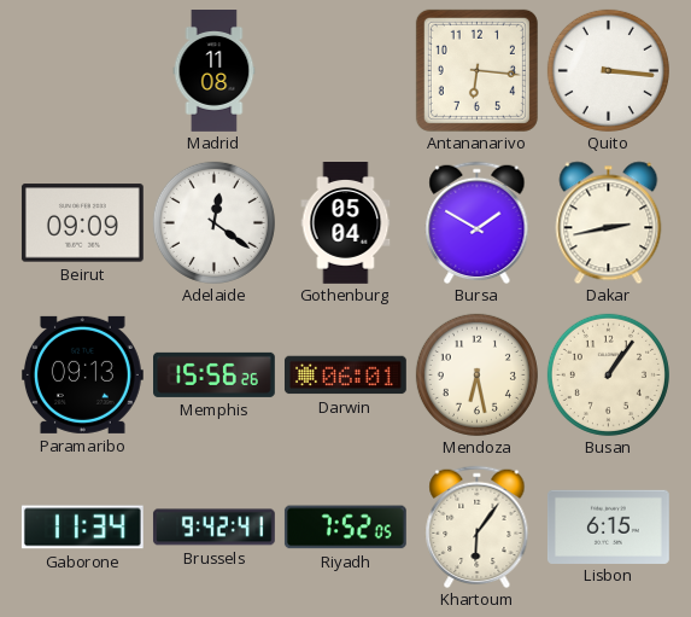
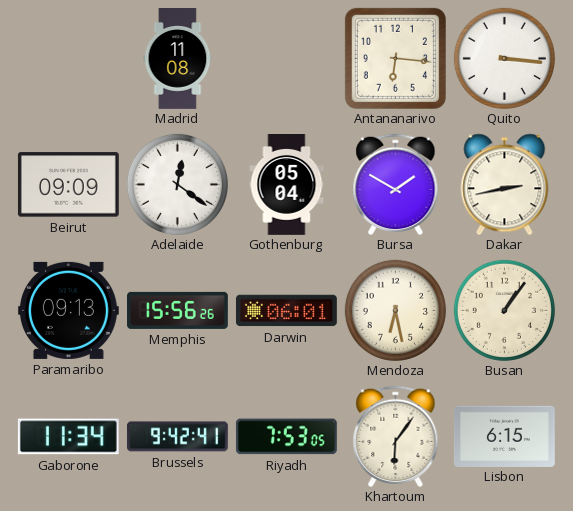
Riyadh: 7:52 -> 7:53
